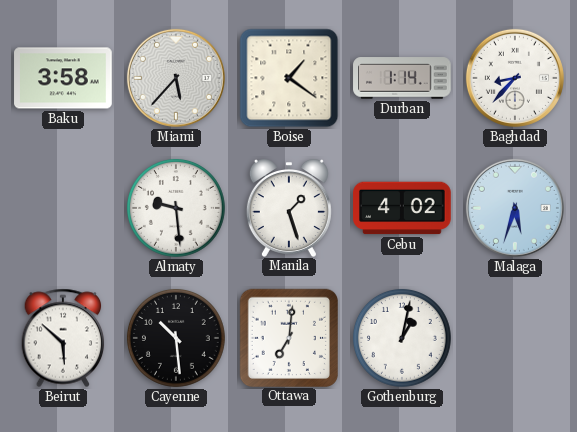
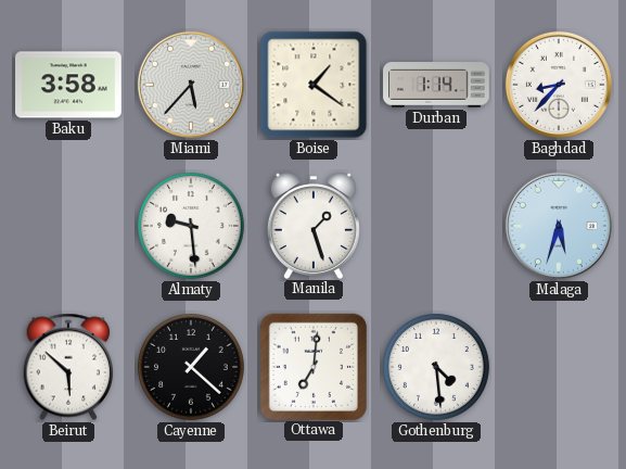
Cebu: 4:02 -> none
Cayenne: 10:29 -> 1:22
Gothenburg: 1:02 -> 4:29
